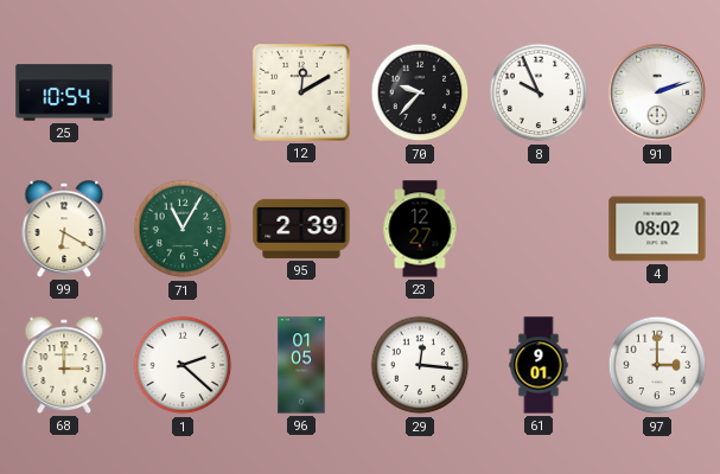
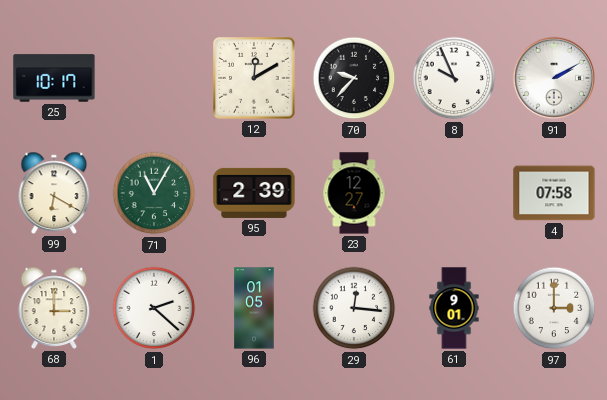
25: 10:54 -> 10:17
91: 2:12 -> 2:10
4: 08:02 -> 07:58
